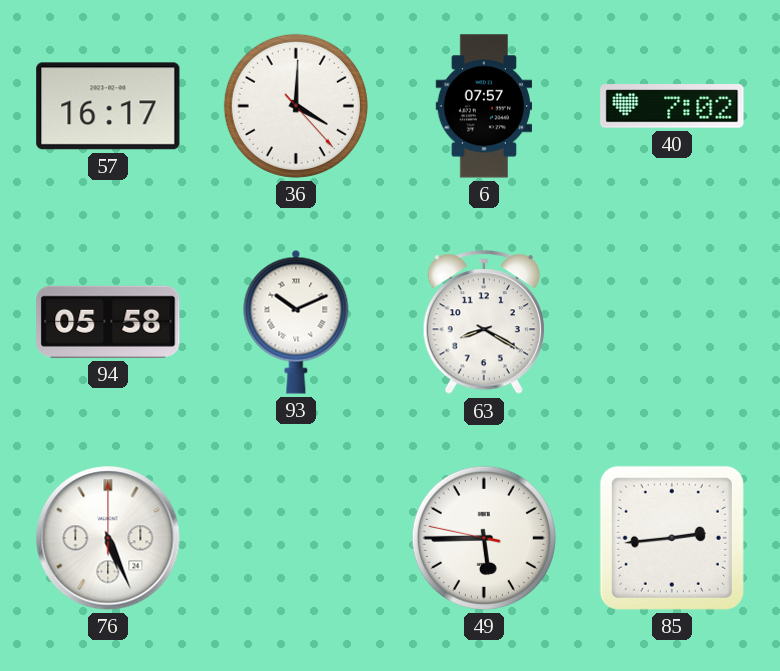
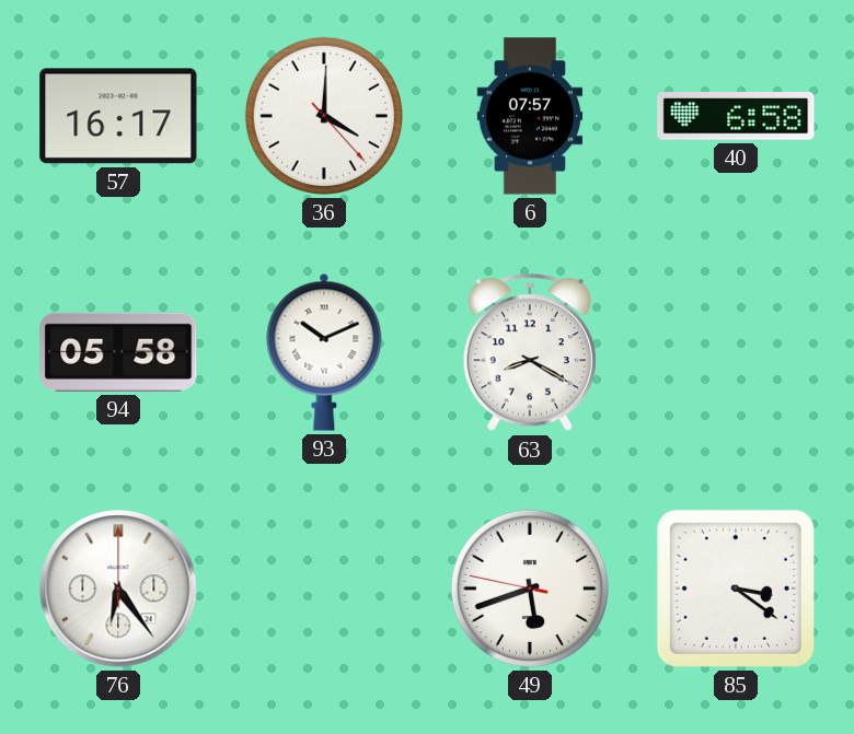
40: 7:02 -> 6:58
76: 5:26 -> 6:24
49: 5:44 -> 5:41
85: 2:44 -> 3:21
